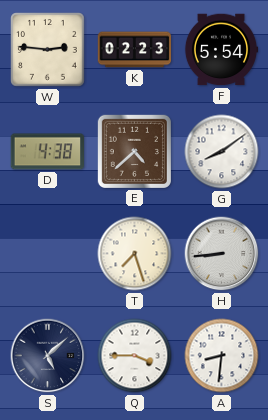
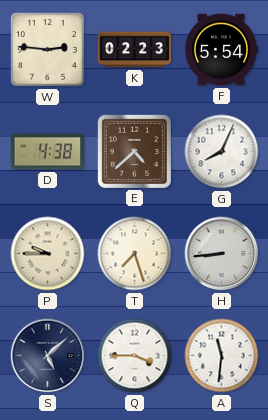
G: 8:09 -> 8:04
P: none -> 9:45
A: 8:31 -> 11:31
